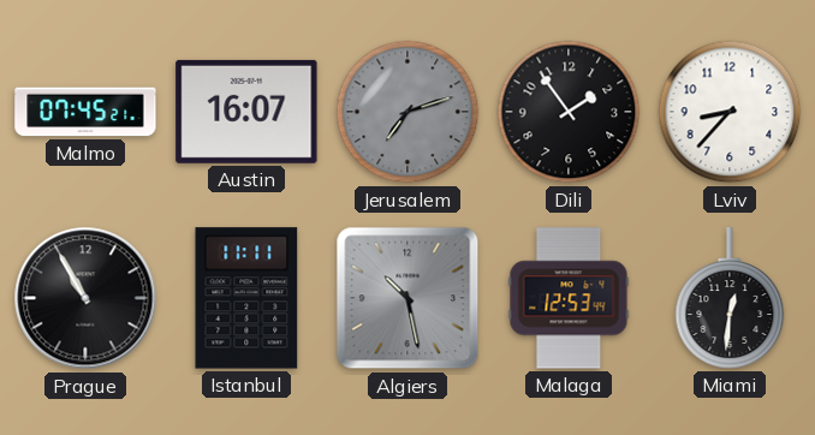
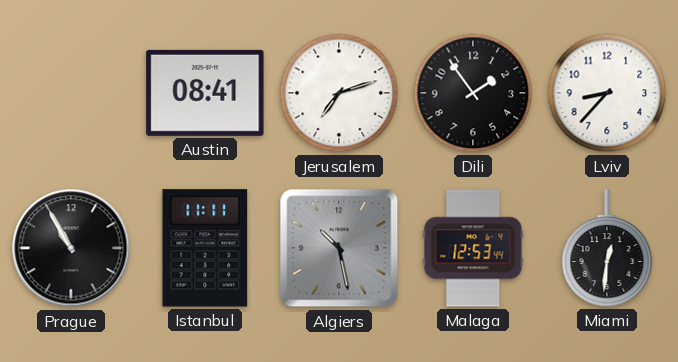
Malmo: 07:45 -> none
Austin: 16:07 -> 08:41
Jerusalem dial: grey -> white
